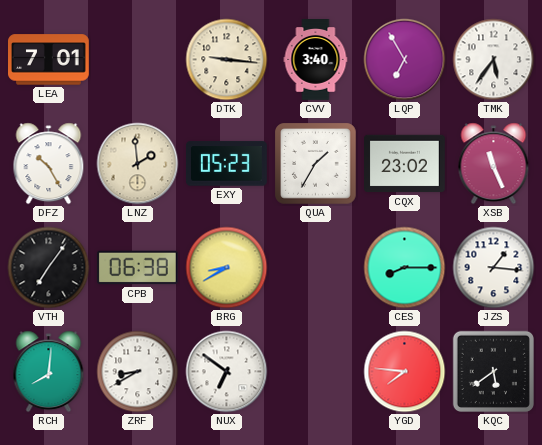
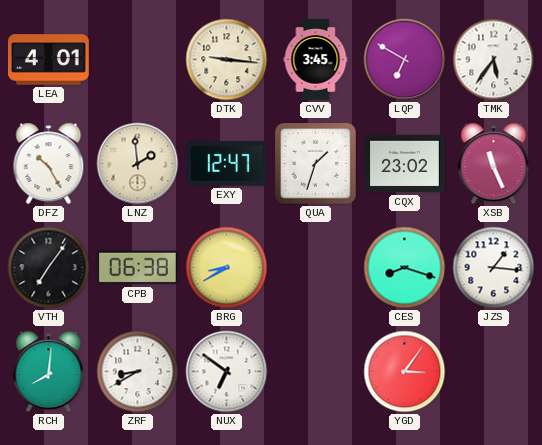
LEA: 7:01 -> 4:01
CVV: 3:40 -> 3:45
LQP: 6:55 -> 6:50
EXY: 05:23 -> 12:47
QUA: 1:35 -> 1:33
CES: 8:15 -> 8:18
YGD: 7:46 -> 3:06
KQC: 5:39 -> none
